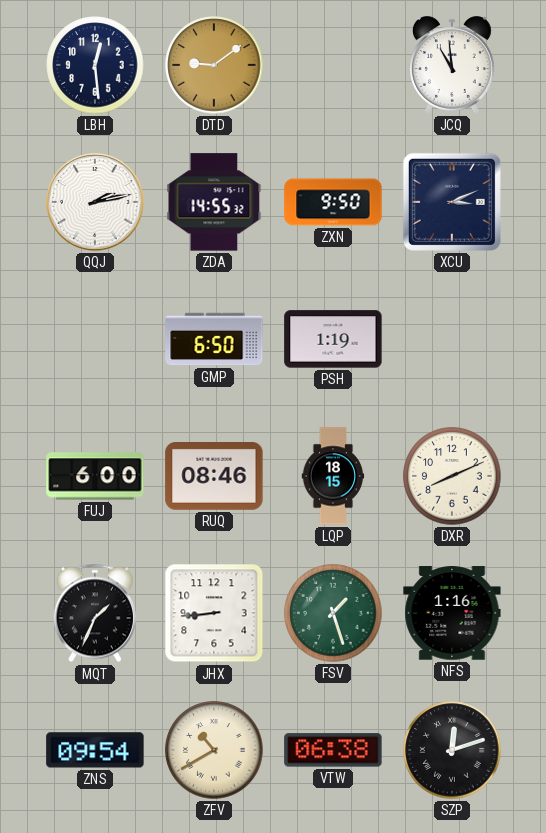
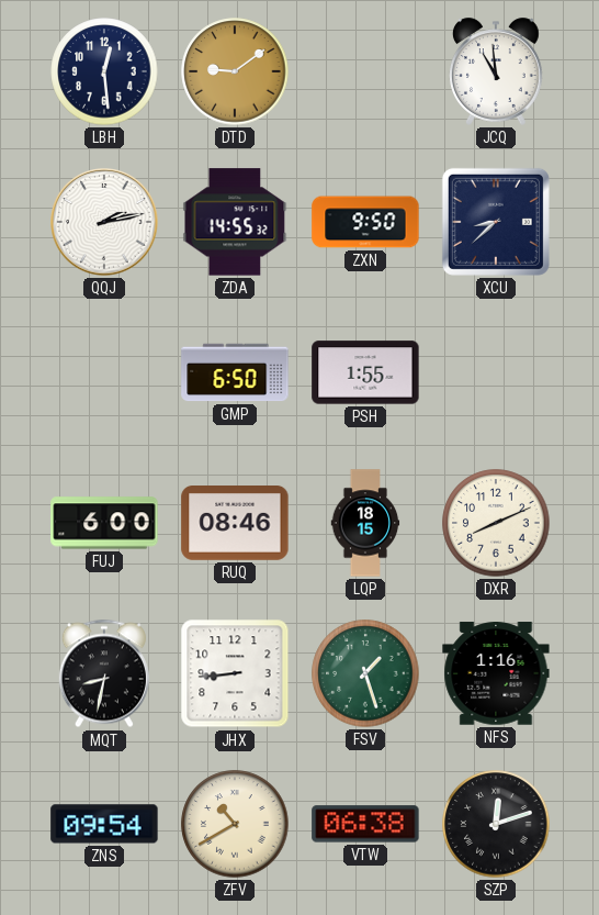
XCU: 3:11 -> 8:38
PSH: 1:19 -> 1:55
MQT: 1:34 -> 8:32
